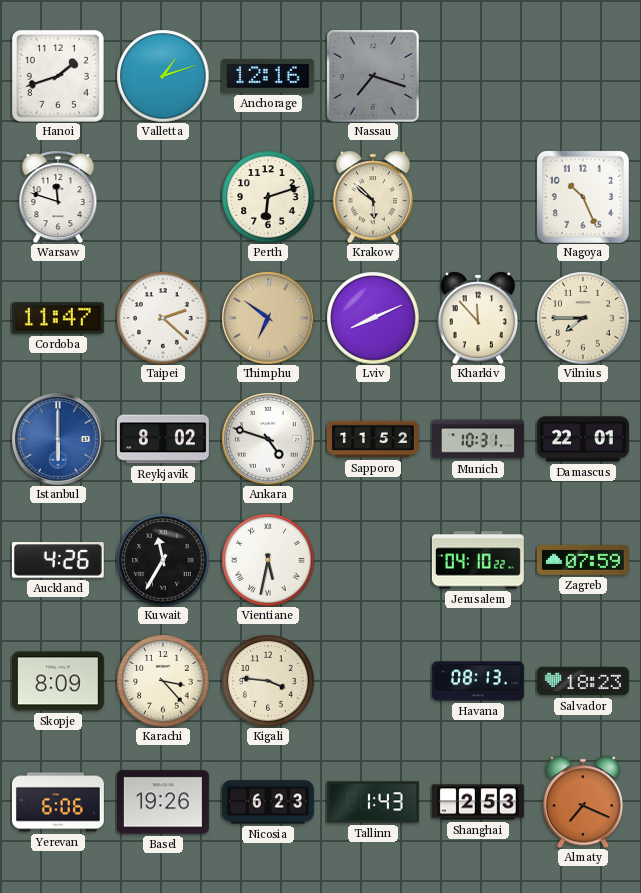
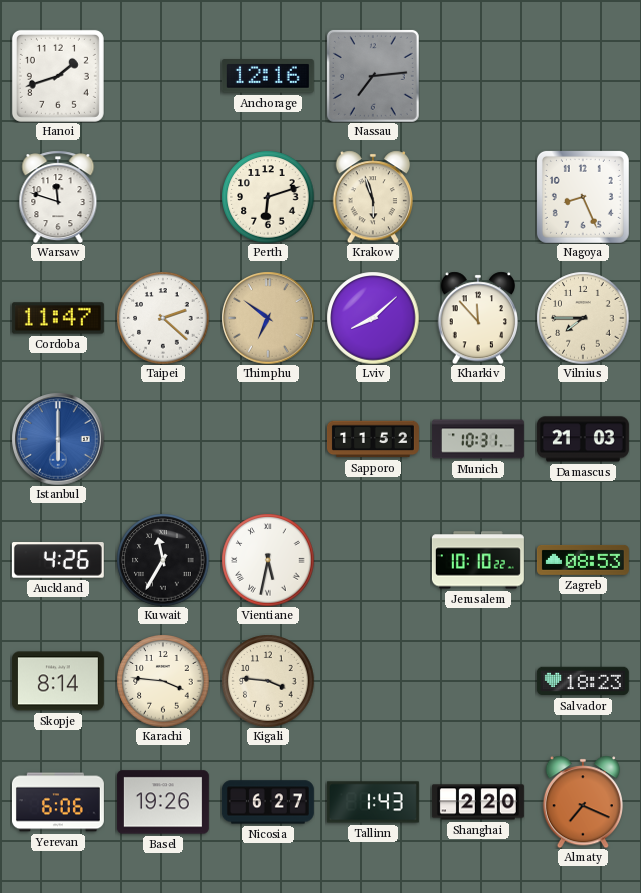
Valletta: 1:12 -> none
Nassau: 7:18 -> 7:14
Krakow: 5:52 -> 5:57
Nagoya: 10:26 -> 8:26
Lviv: 8:11 -> 8:08
Reykjavik: 8:02 -> none
Ankara: 4:48 -> none
Damascus: 22:01 -> 21:03
Jerusalem: 04:10 -> 10:10
Zagreb: 07:59 -> 08:53
Skopje: 8:09 -> 8:14
Karachi: 3:23 -> 3:46
Havana: 08:13 -> none
Nicosia: 6:23 -> 6:27
Shanghai: 2:53 -> 2:20
